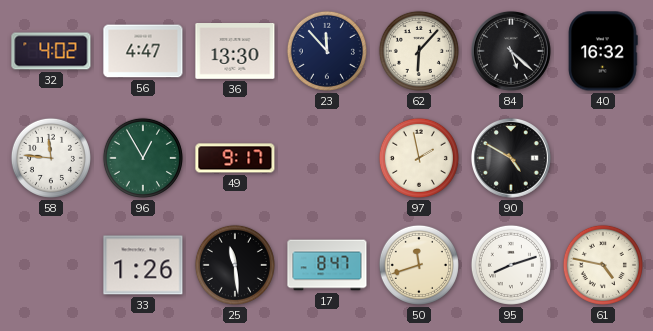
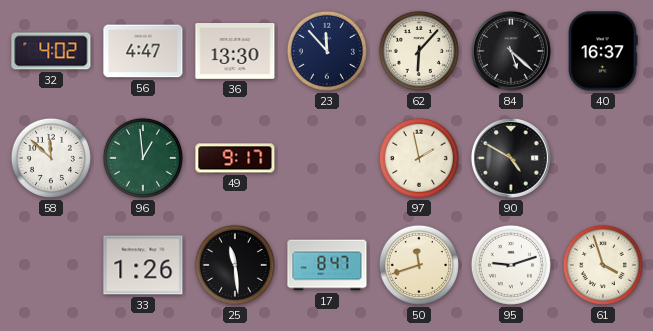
40: 16:32 -> 16:37
58: 11:46 -> 11:52
96: 12:55 -> 12:59
95: 8:12 -> 9:12
61: 4:47 -> 3:57
